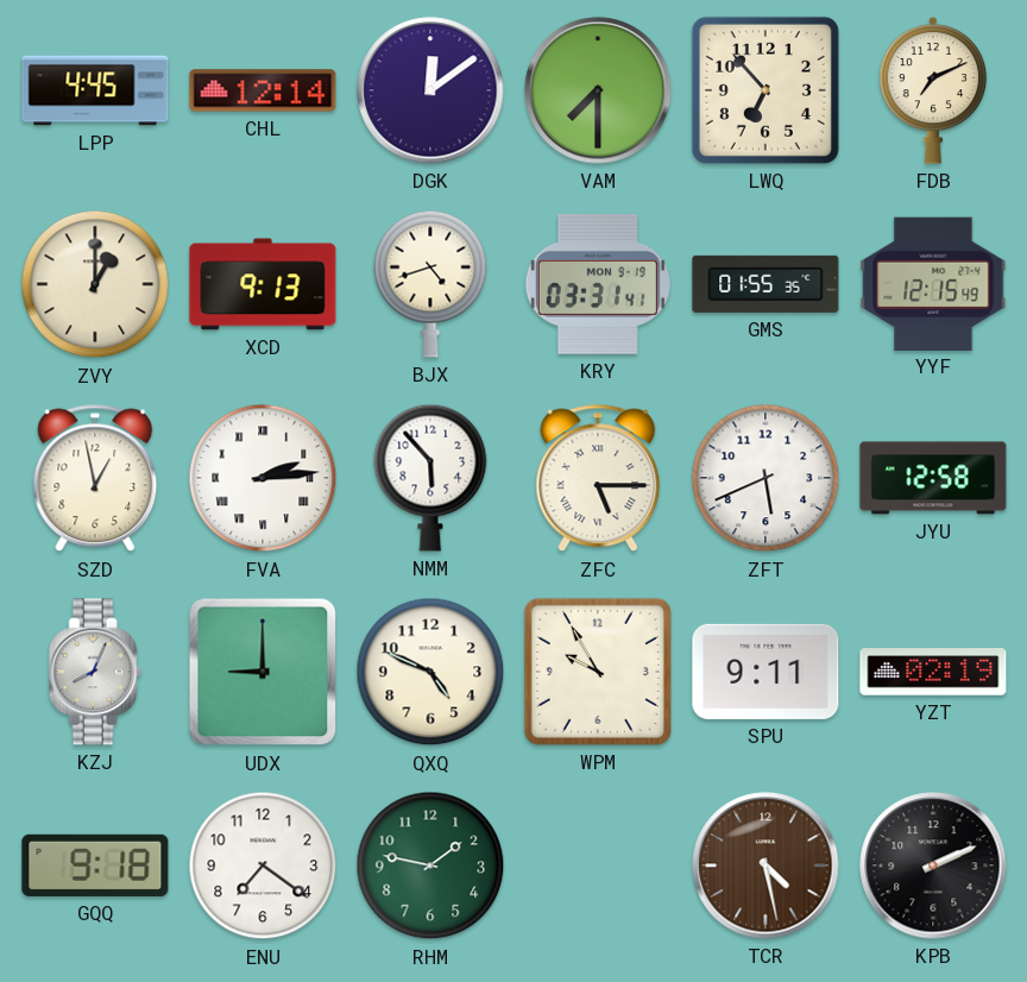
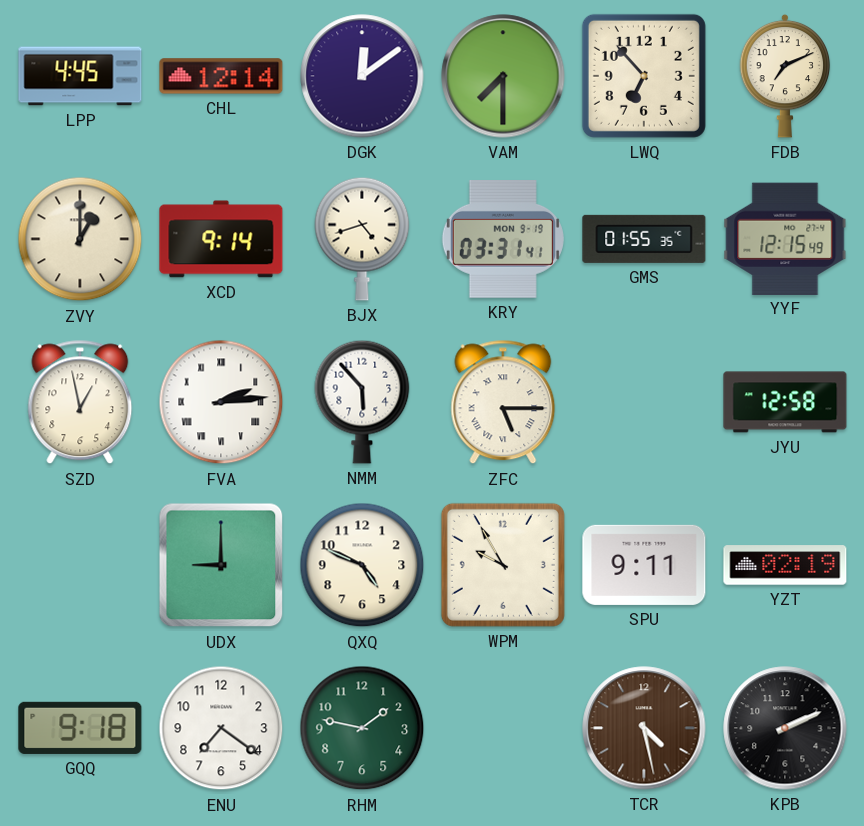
XCD: 9:13 -> 9:14
ZFT: 5:41 -> none
KZJ: 8:04 -> none
